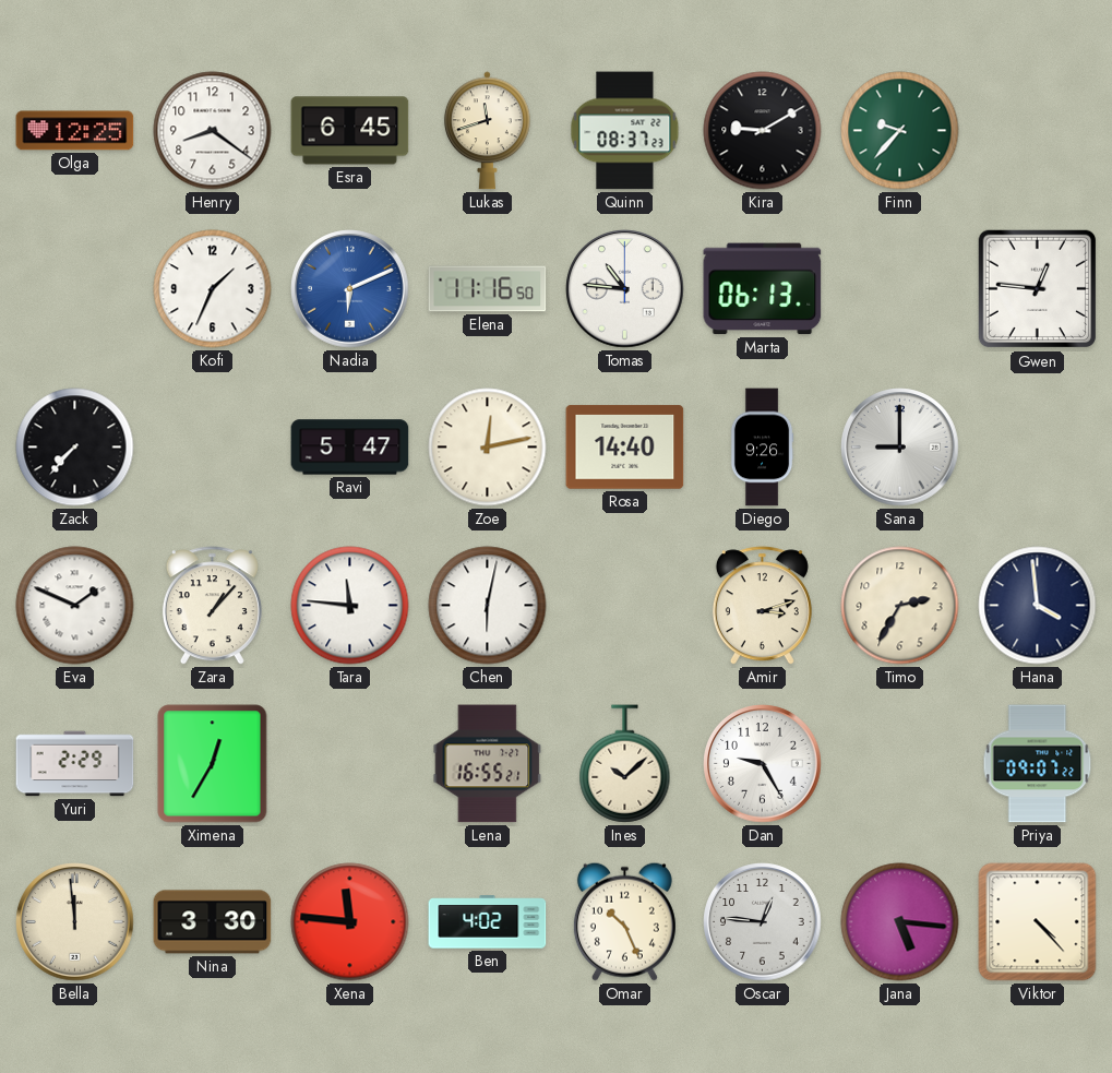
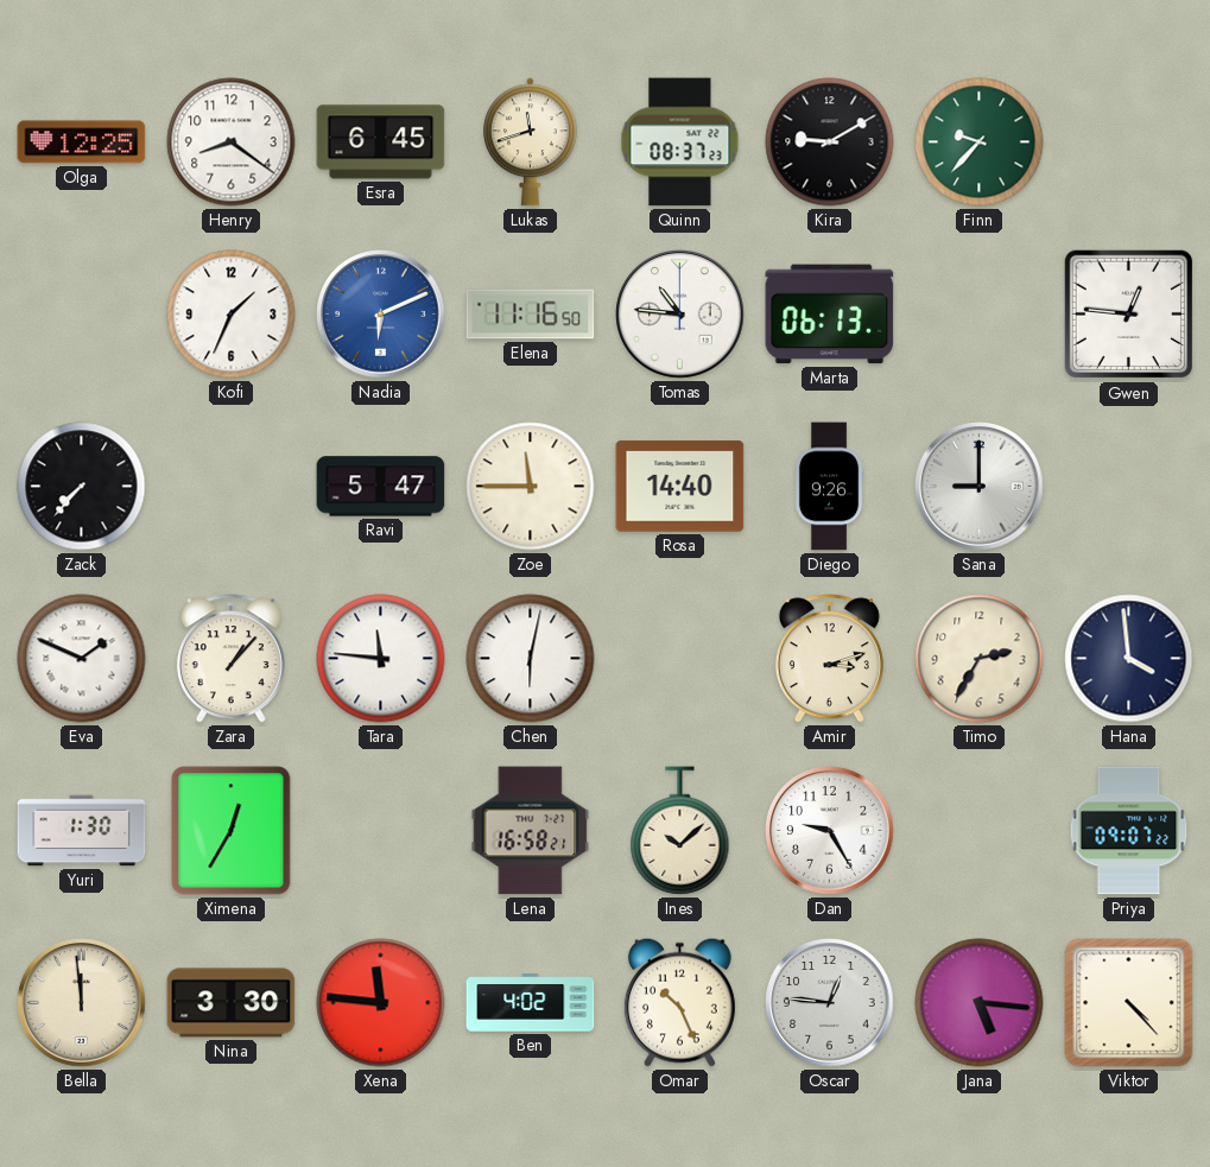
Zoe: 12:13 -> 11:45
Yuri: 2:29 -> 1:30
Lena: 16:55 -> 16:58
